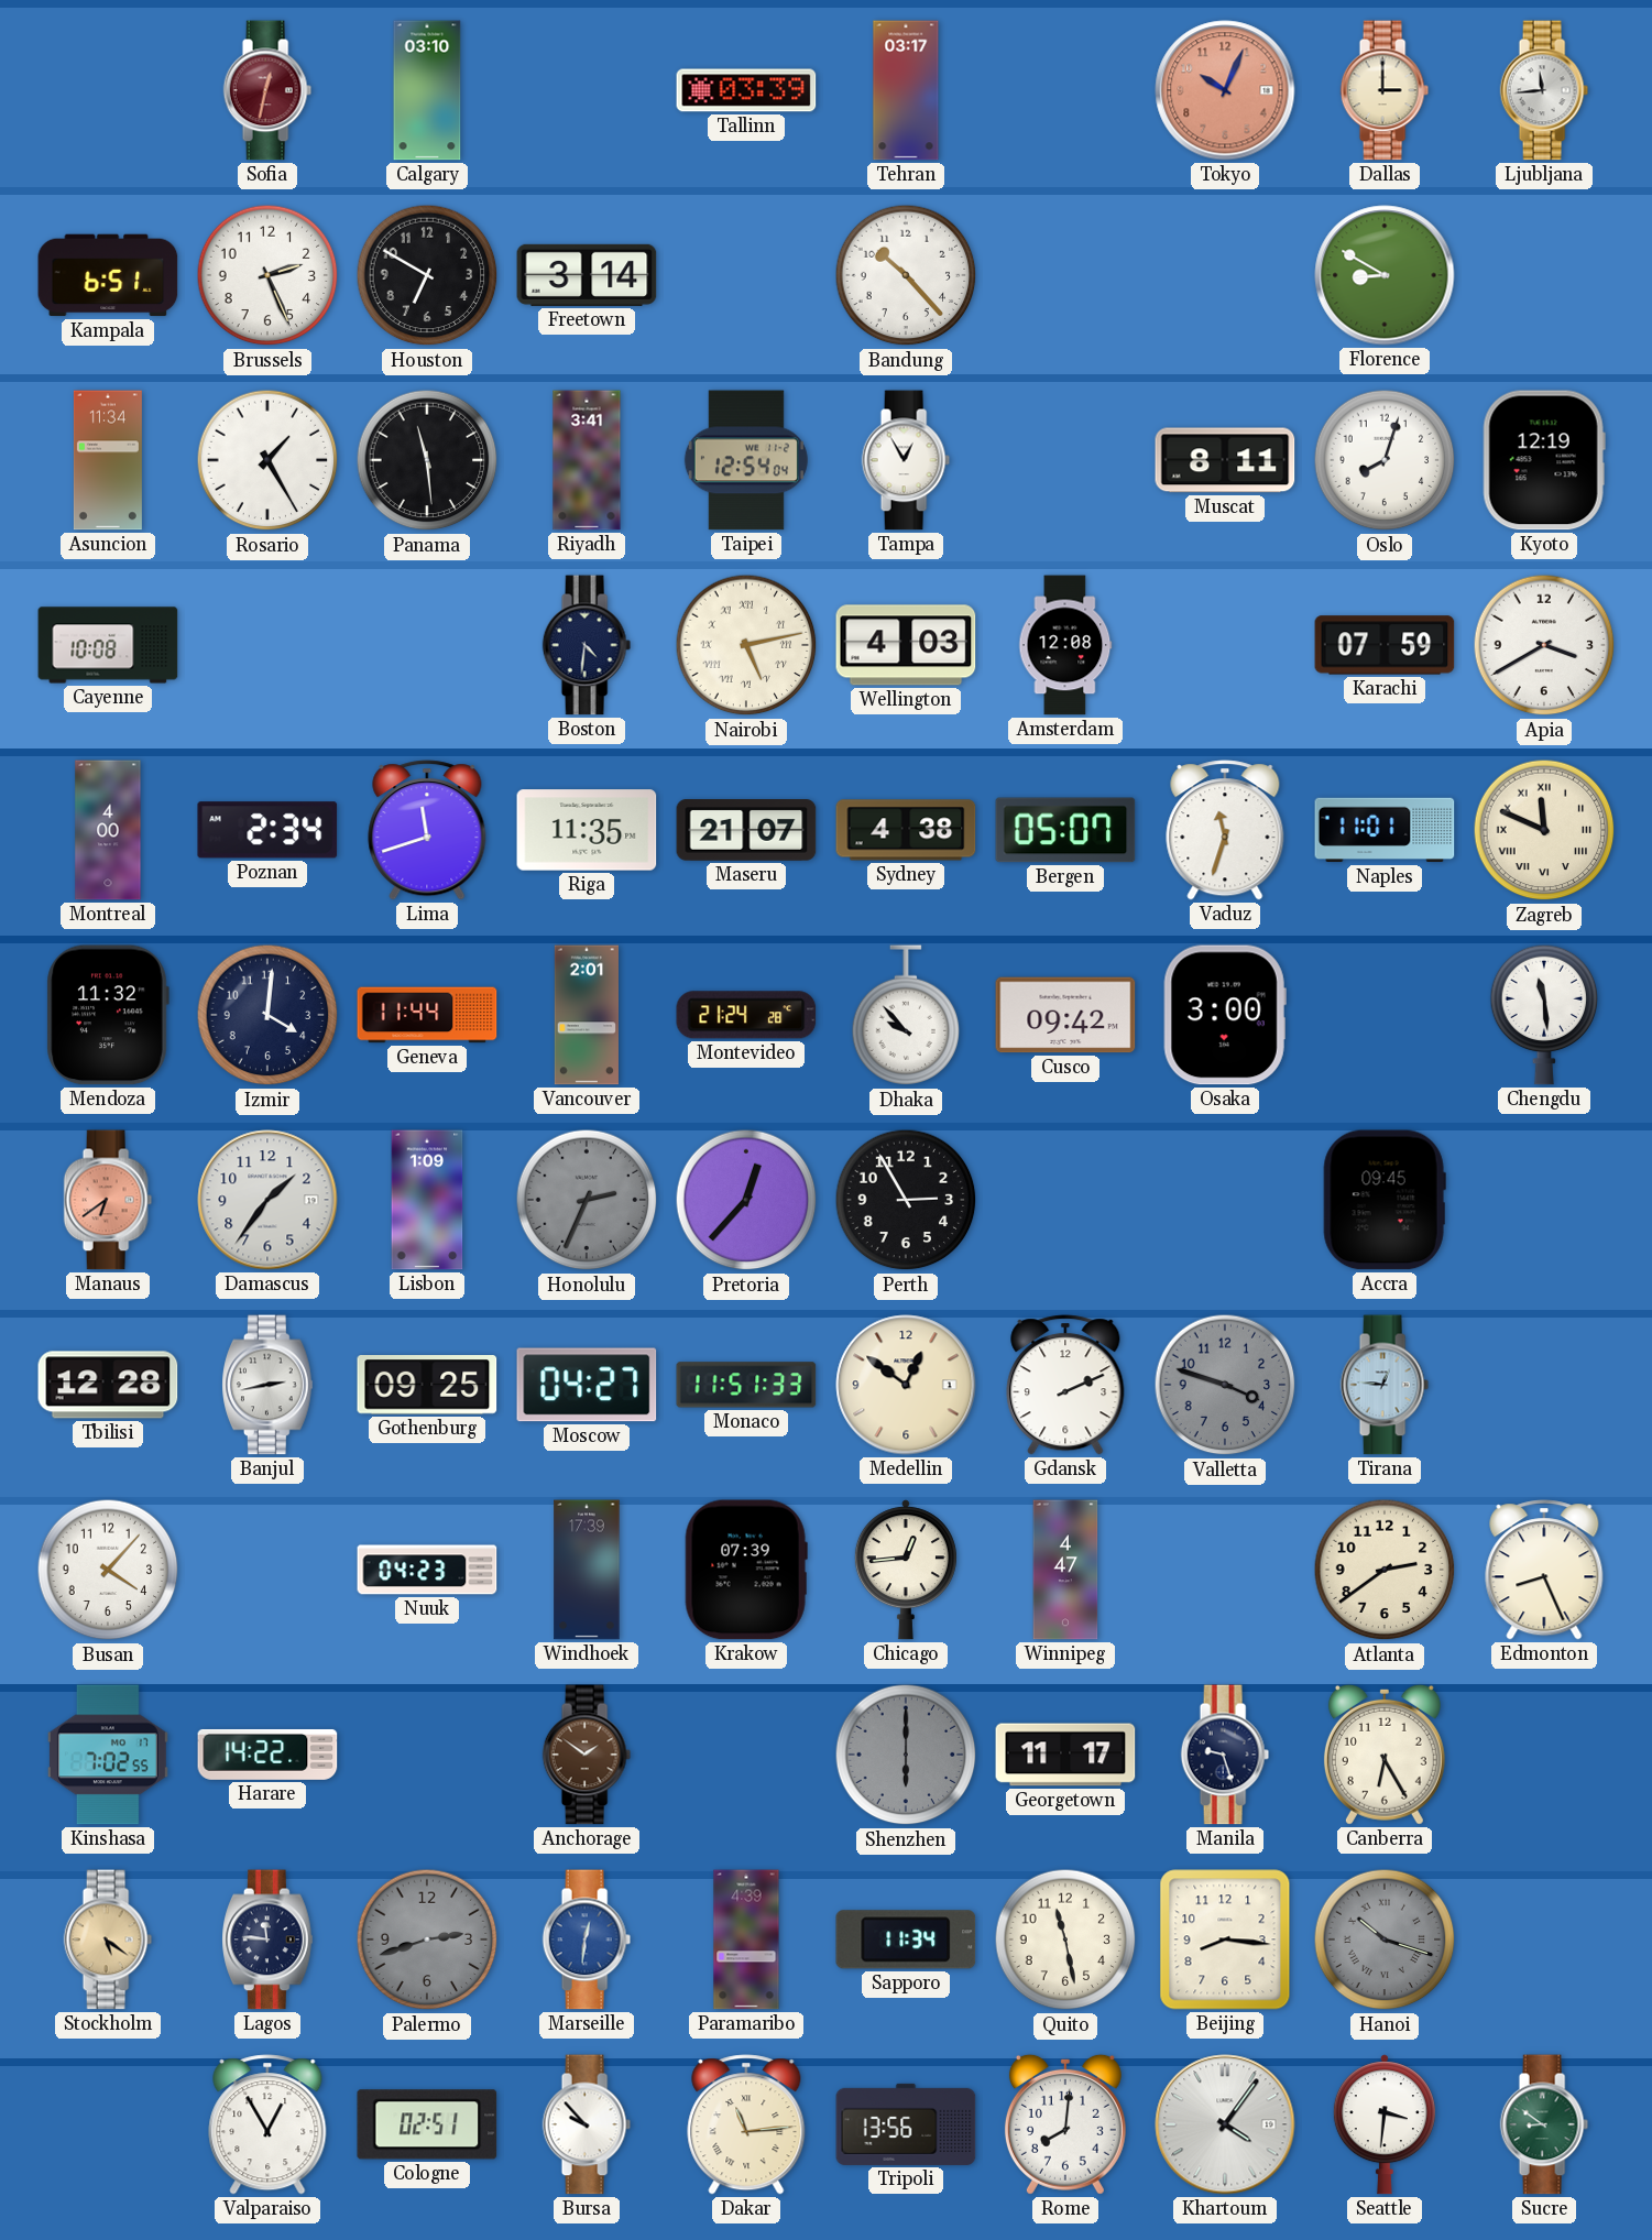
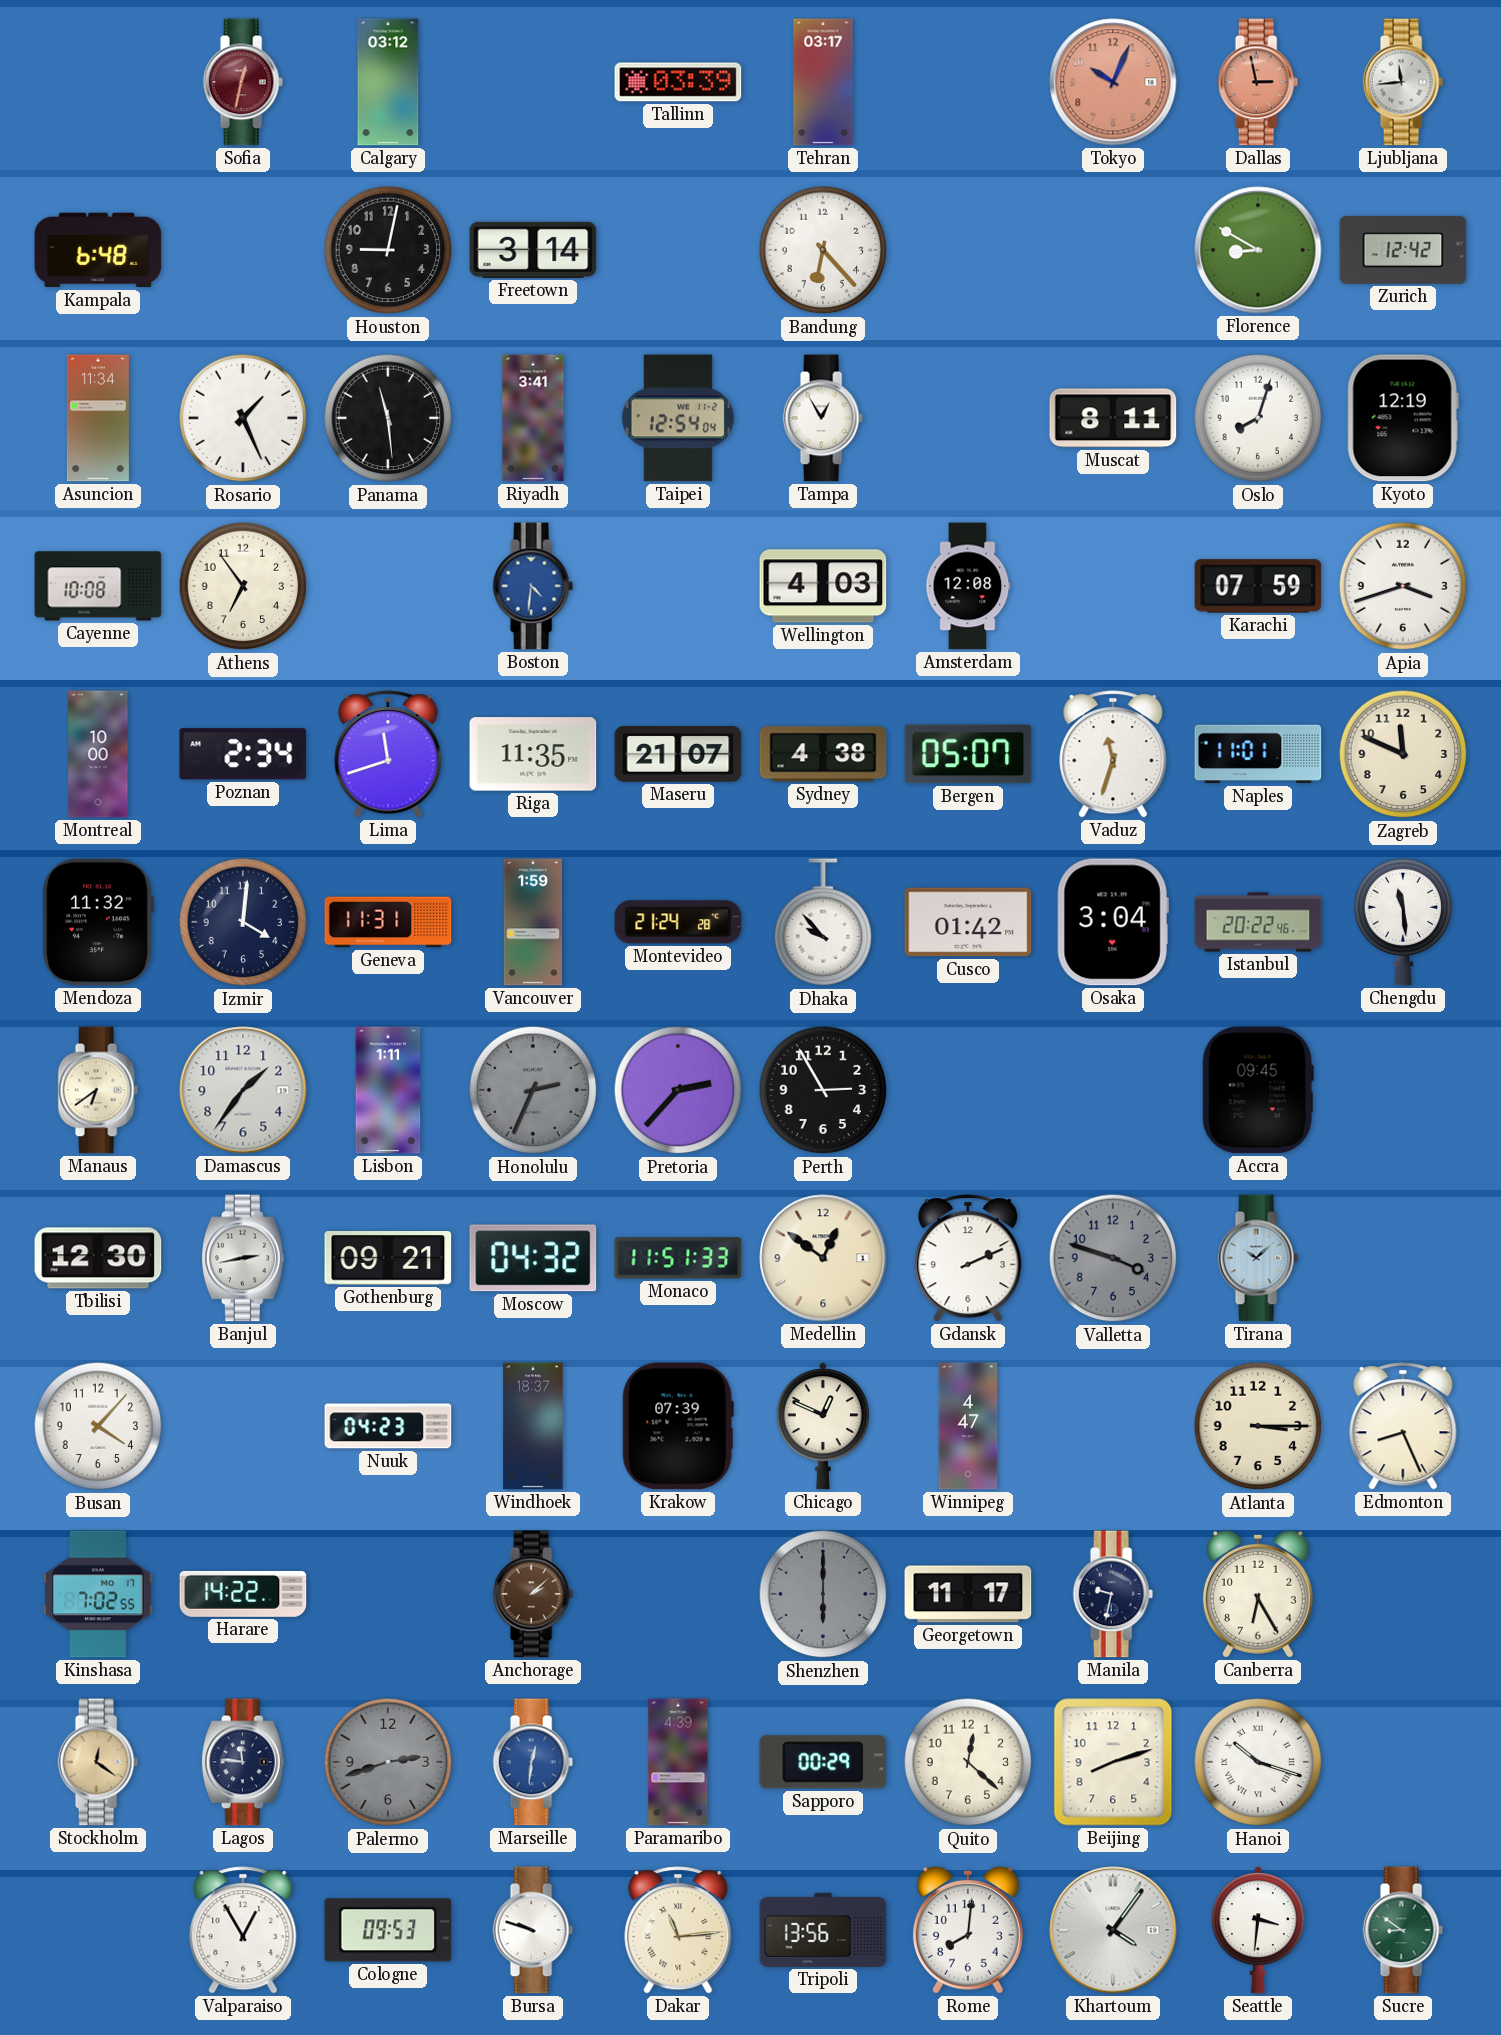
Calgary: 03:10 -> 03:12
Dallas: 3:00 -> 2:58
Dallas dial: cream -> salmon
Kampala: 6:51 -> 6:48
Brussels: 2:26 -> none
Houston: 6:50 -> 9:02
Bandung: 10:23 -> 6:23
Zurich: none -> 12:42
Rosario: 1:25 -> 1:26
Athens: none -> 6:54
Boston dial: navy -> blue
Nairobi: 5:13 -> none
Apia: 3:40 -> 3:42
Montreal: 4:00 -> 10:00
Zagreb numerals: Roman -> Arabic
Geneva: 11:44 -> 11:31
Vancouver: 2:01 -> 1:59
Cusco: 09:42 -> 01:42
Osaka: 3:00 -> 3:04
Istanbul: none -> 20:22
Manaus dial: salmon -> cream
Lisbon: 1:09 -> 1:11
Pretoria: 12:37 -> 2:37
Tbilisi: 12:28 -> 12:30
Gothenburg: 09:25 -> 09:21
Moscow: 04:27 -> 04:32
Tirana: 12:46 -> 10:08
Windhoek: 17:39 -> 18:37
Chicago: 12:44 -> 12:49
Atlanta: 2:39 -> 3:15
Anchorage: 1:51 -> 2:08
Manila: 9:27 -> 9:32
Stockholm: 5:21 -> 12:21
Sapporo: 11:34 -> 00:29
Quito: 11:28 -> 12:22
Beijing: 8:16 -> 8:12
Hanoi dial: grey -> white
Cologne: 02:51 -> 09:53
Bursa: 9:53 -> 9:48
